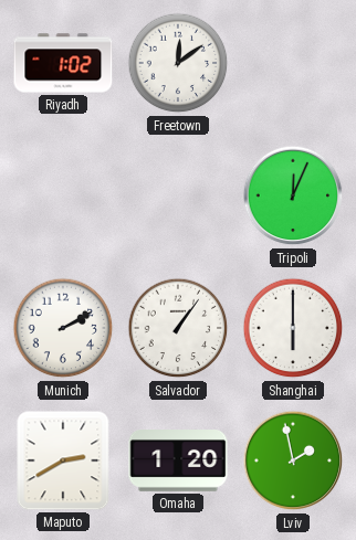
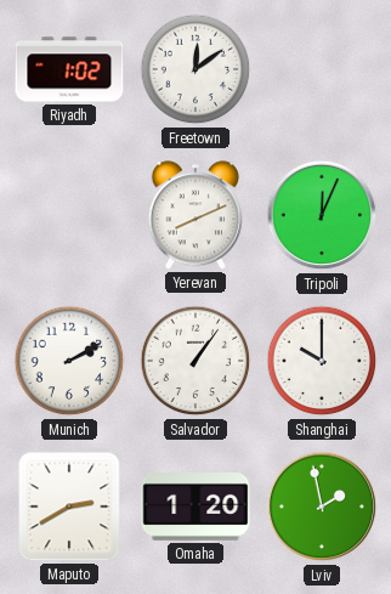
Yerevan: none -> 8:11
Shanghai: 6:00 -> 10:00
